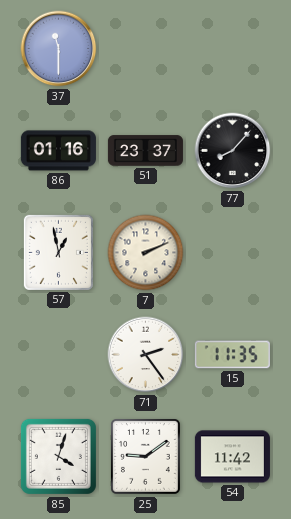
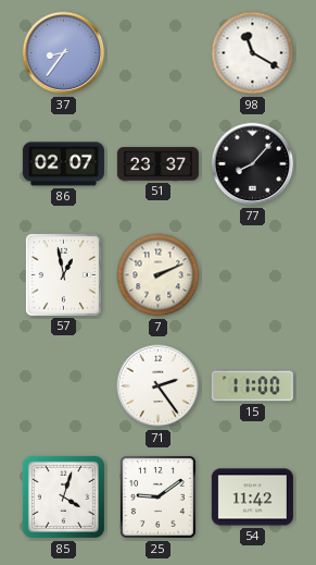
37: 11:30 -> 8:36
98: none -> 11:20
86: 01:16 -> 02:07
15: 11:35 -> 11:00
